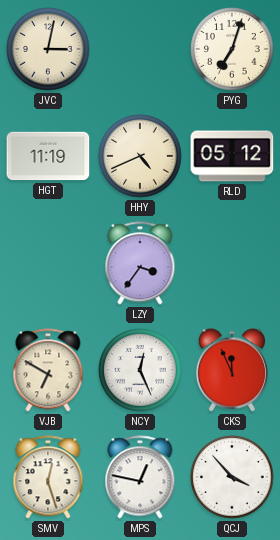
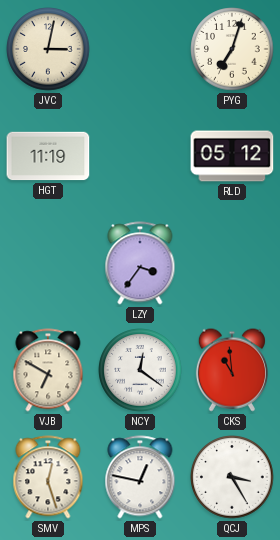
HHY: 4:41 -> none
NCY: 12:26 -> 12:21
CKS: 11:56 -> 10:59
QCJ: 3:53 -> 3:25
